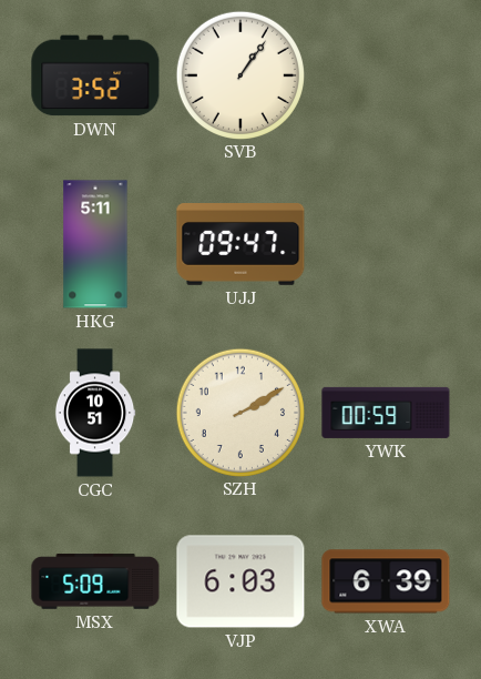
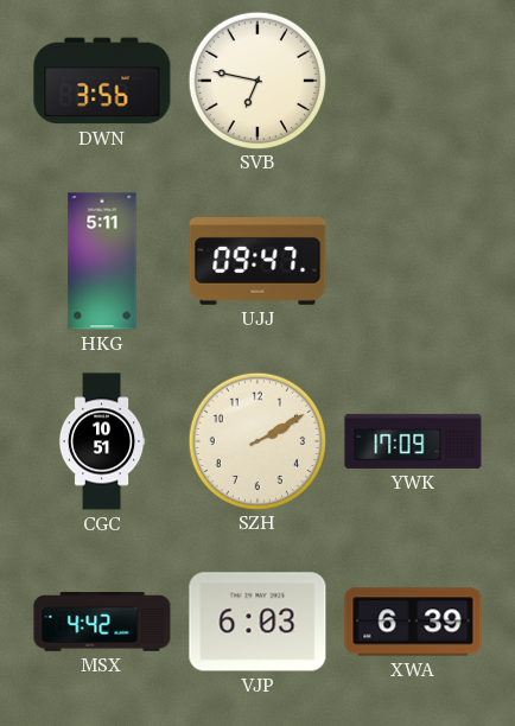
DWN: 3:52 -> 3:56
SVB: 1:06 -> 6:47
YWK: 00:59 -> 17:09
MSX: 5:09 -> 4:42
